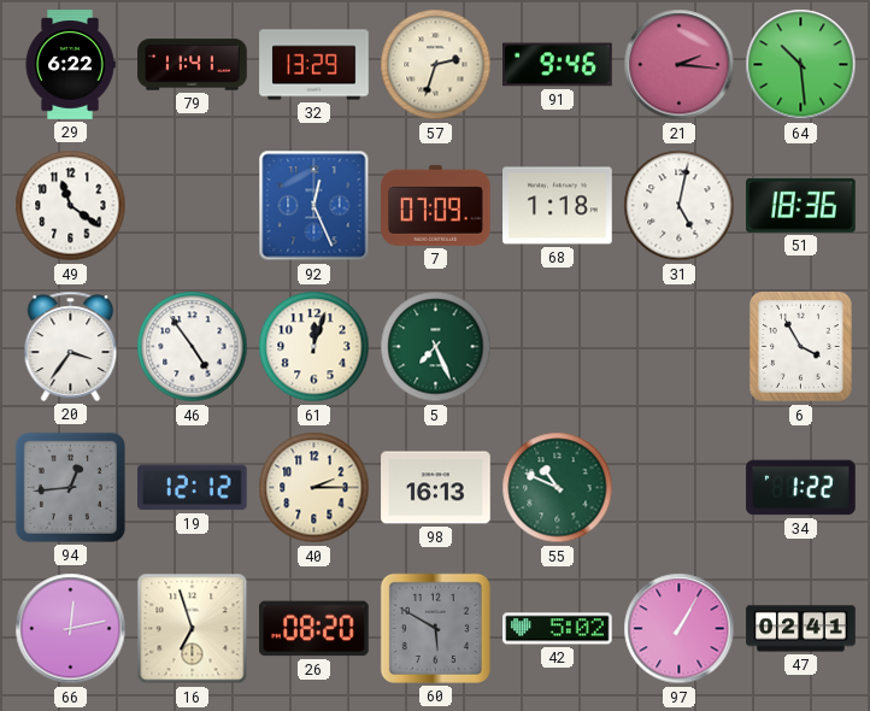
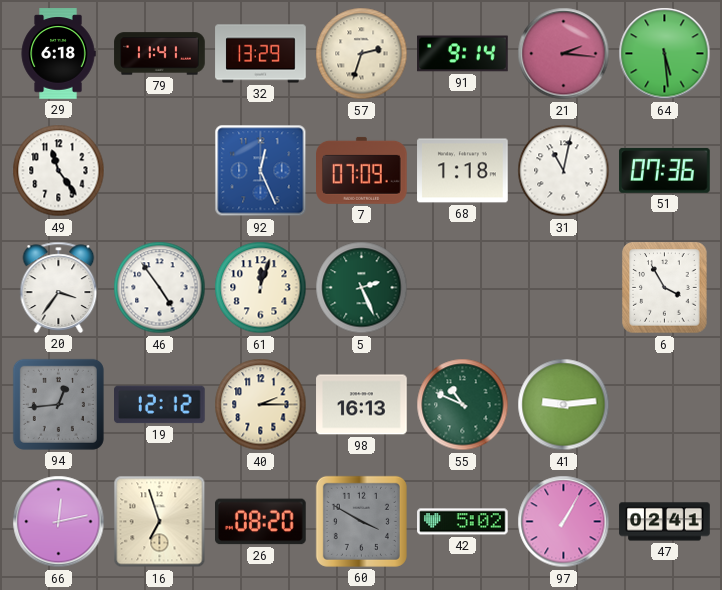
29: 6:22 -> 6:18
91: 9:46 -> 9:14
64: 10:29 -> 5:29
49: 11:21 -> 11:24
31: 5:02 -> 11:02
51: 18:36 -> 07:36
5: 7:26 -> 2:26
41: none -> 9:14
34: 1:22 -> none
60: 5:50 -> 3:50
